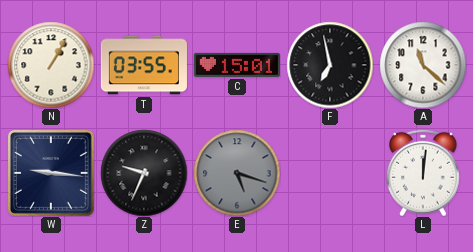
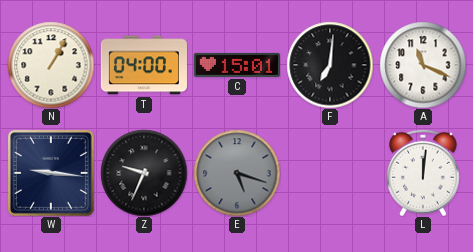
T: 03:55 -> 04:00
F: 6:58 -> 7:01
A: 11:22 -> 11:19
